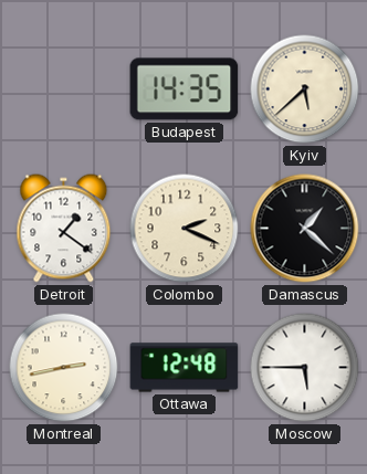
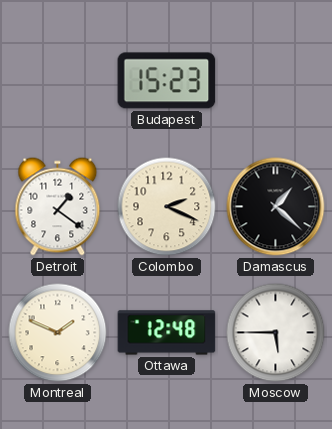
Budapest: 14:35 -> 15:23
Kyiv: 5:38 -> none
Montreal: 2:43 -> 1:49
